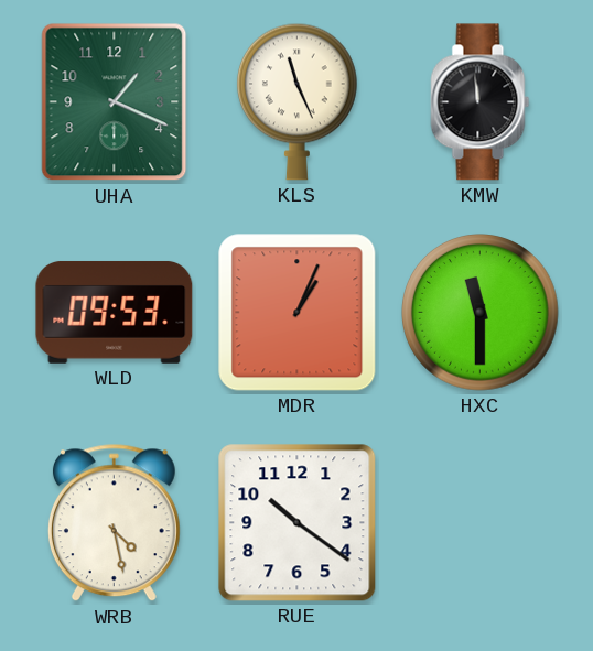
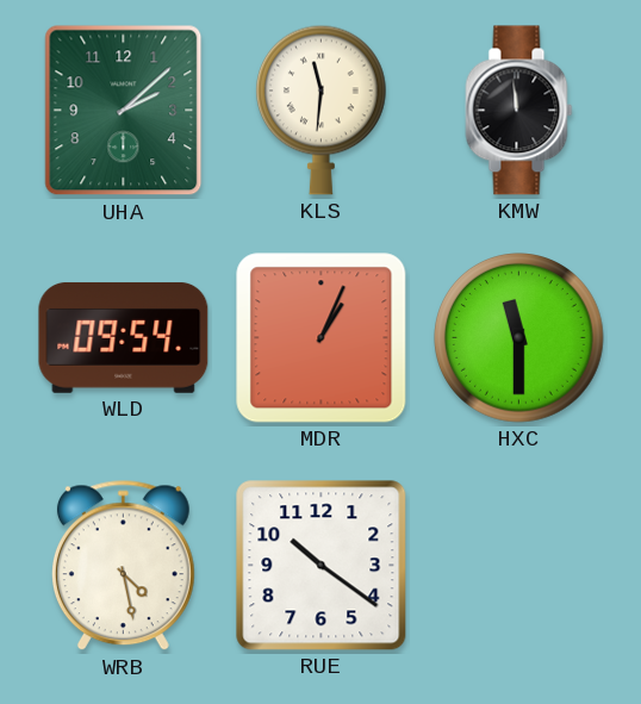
UHA: 1:19 -> 2:08
KLS: 11:26 -> 11:31
WLD: 09:53 -> 09:54
